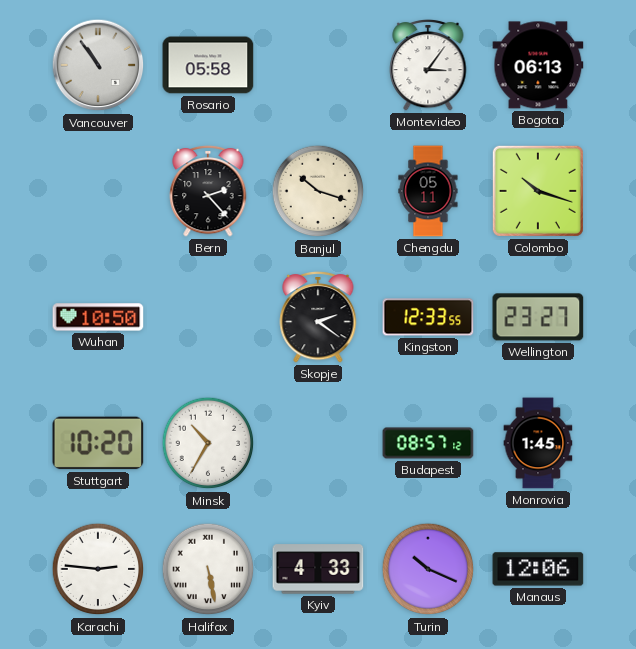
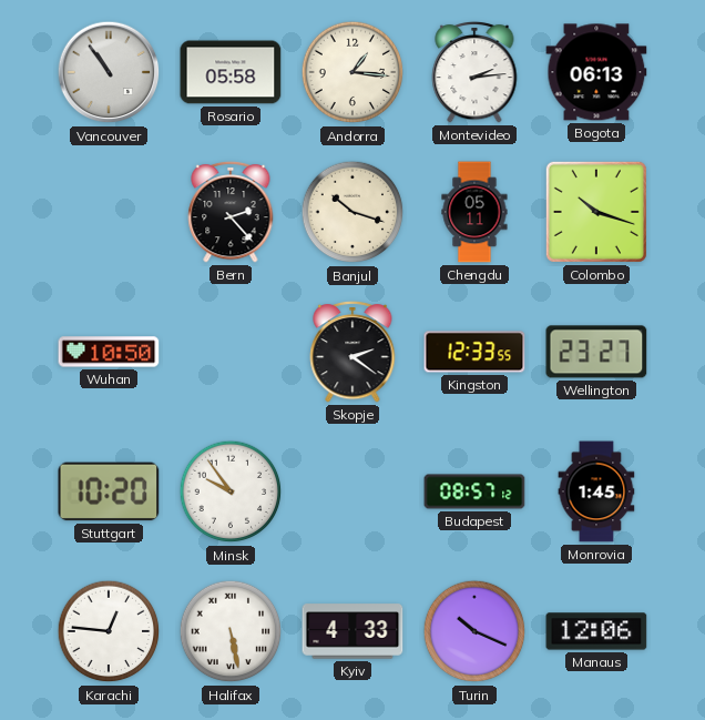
Andorra: none -> 1:16
Montevideo: 3:06 -> 2:14
Minsk: 10:35 -> 9:54
Karachi: 2:46 -> 12:46
